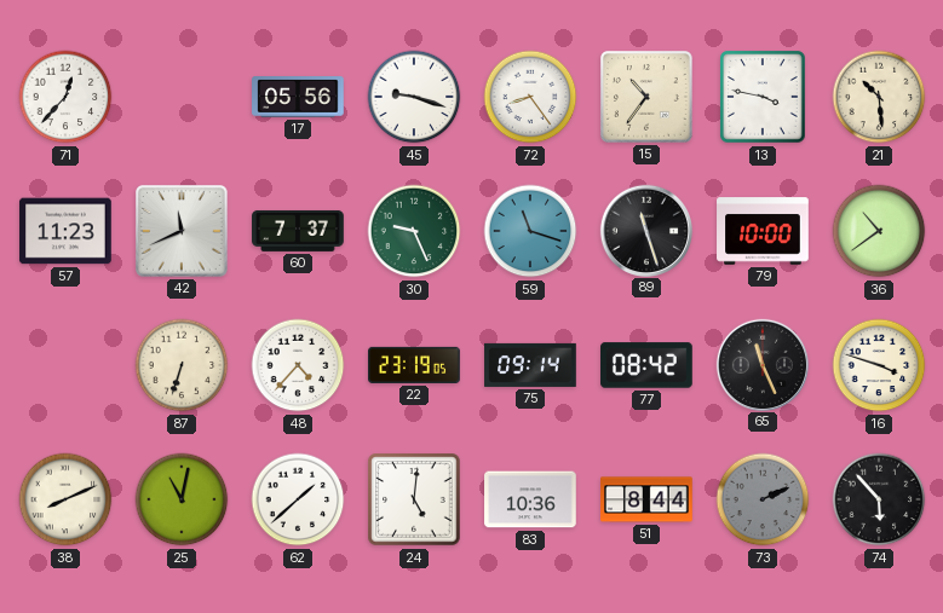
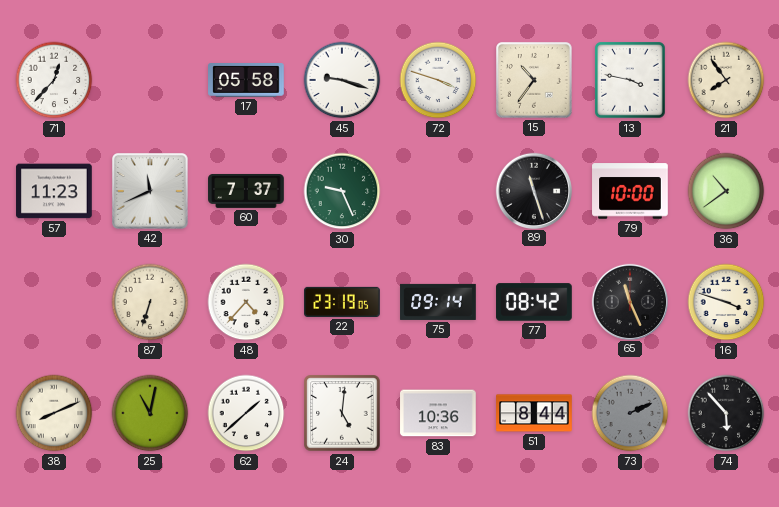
17: 05:56 -> 05:58
72: 8:24 -> 3:48
21: 10:29 -> 7:54
59: 11:18 -> none
